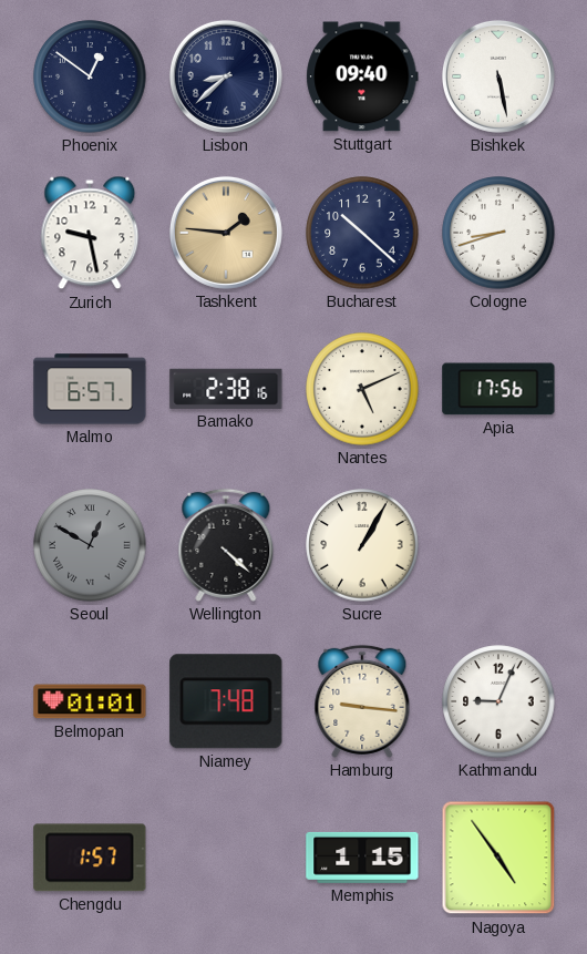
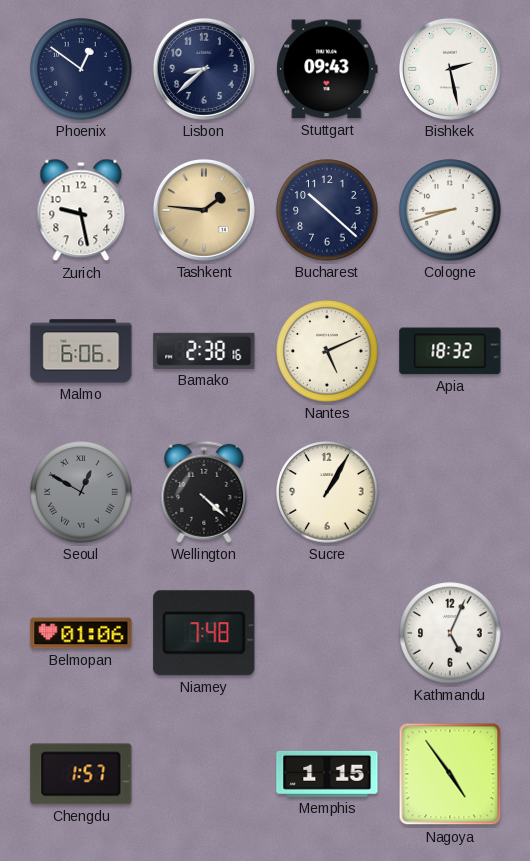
Stuttgart: 09:40 -> 09:43
Bishkek: 5:28 -> 2:28
Malmo: 6:57 -> 6:06
Apia: 17:56 -> 18:32
Belmopan: 01:01 -> 01:06
Hamburg: 9:16 -> none
Kathmandu: 9:04 -> 5:04
